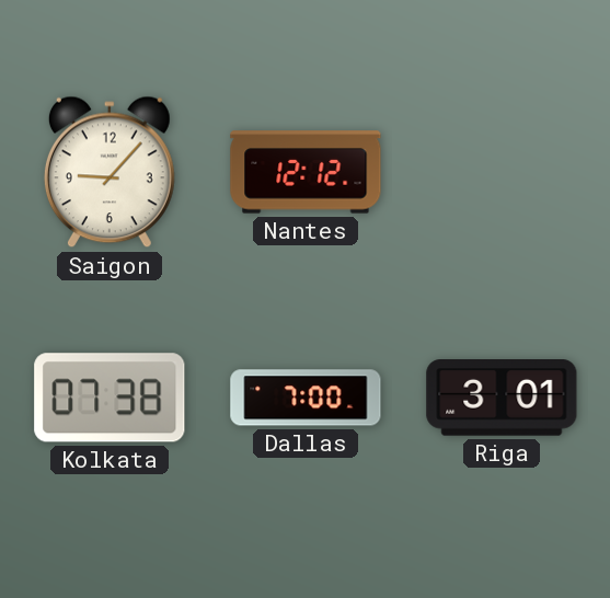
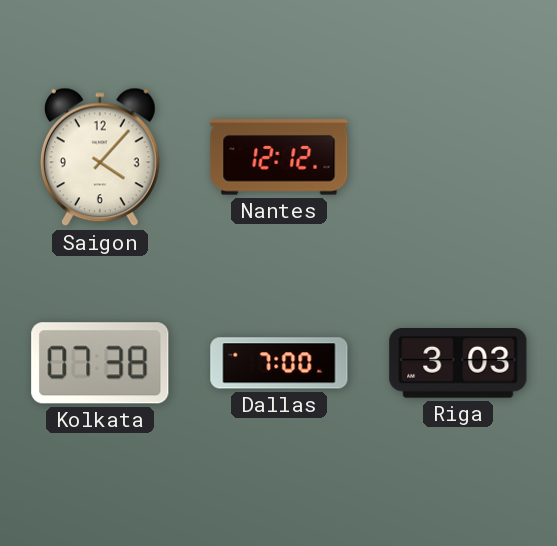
Saigon: 9:07 -> 4:07
Riga: 3:01 -> 3:03
